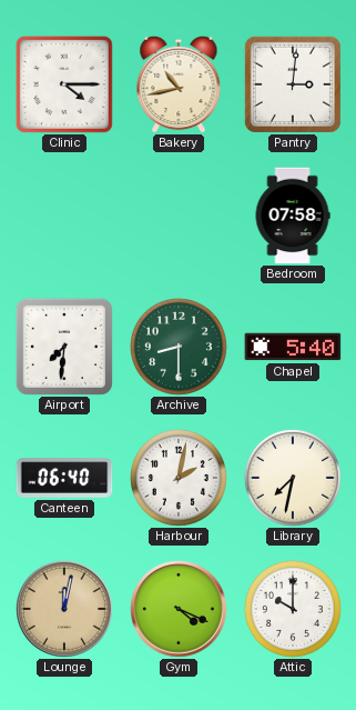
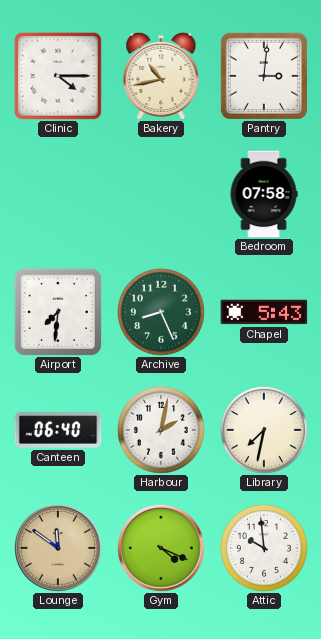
Archive: 8:30 -> 8:26
Chapel: 5:40 -> 5:43
Lounge: 12:02 -> 11:51
Attic: 10:00 -> 9:59
